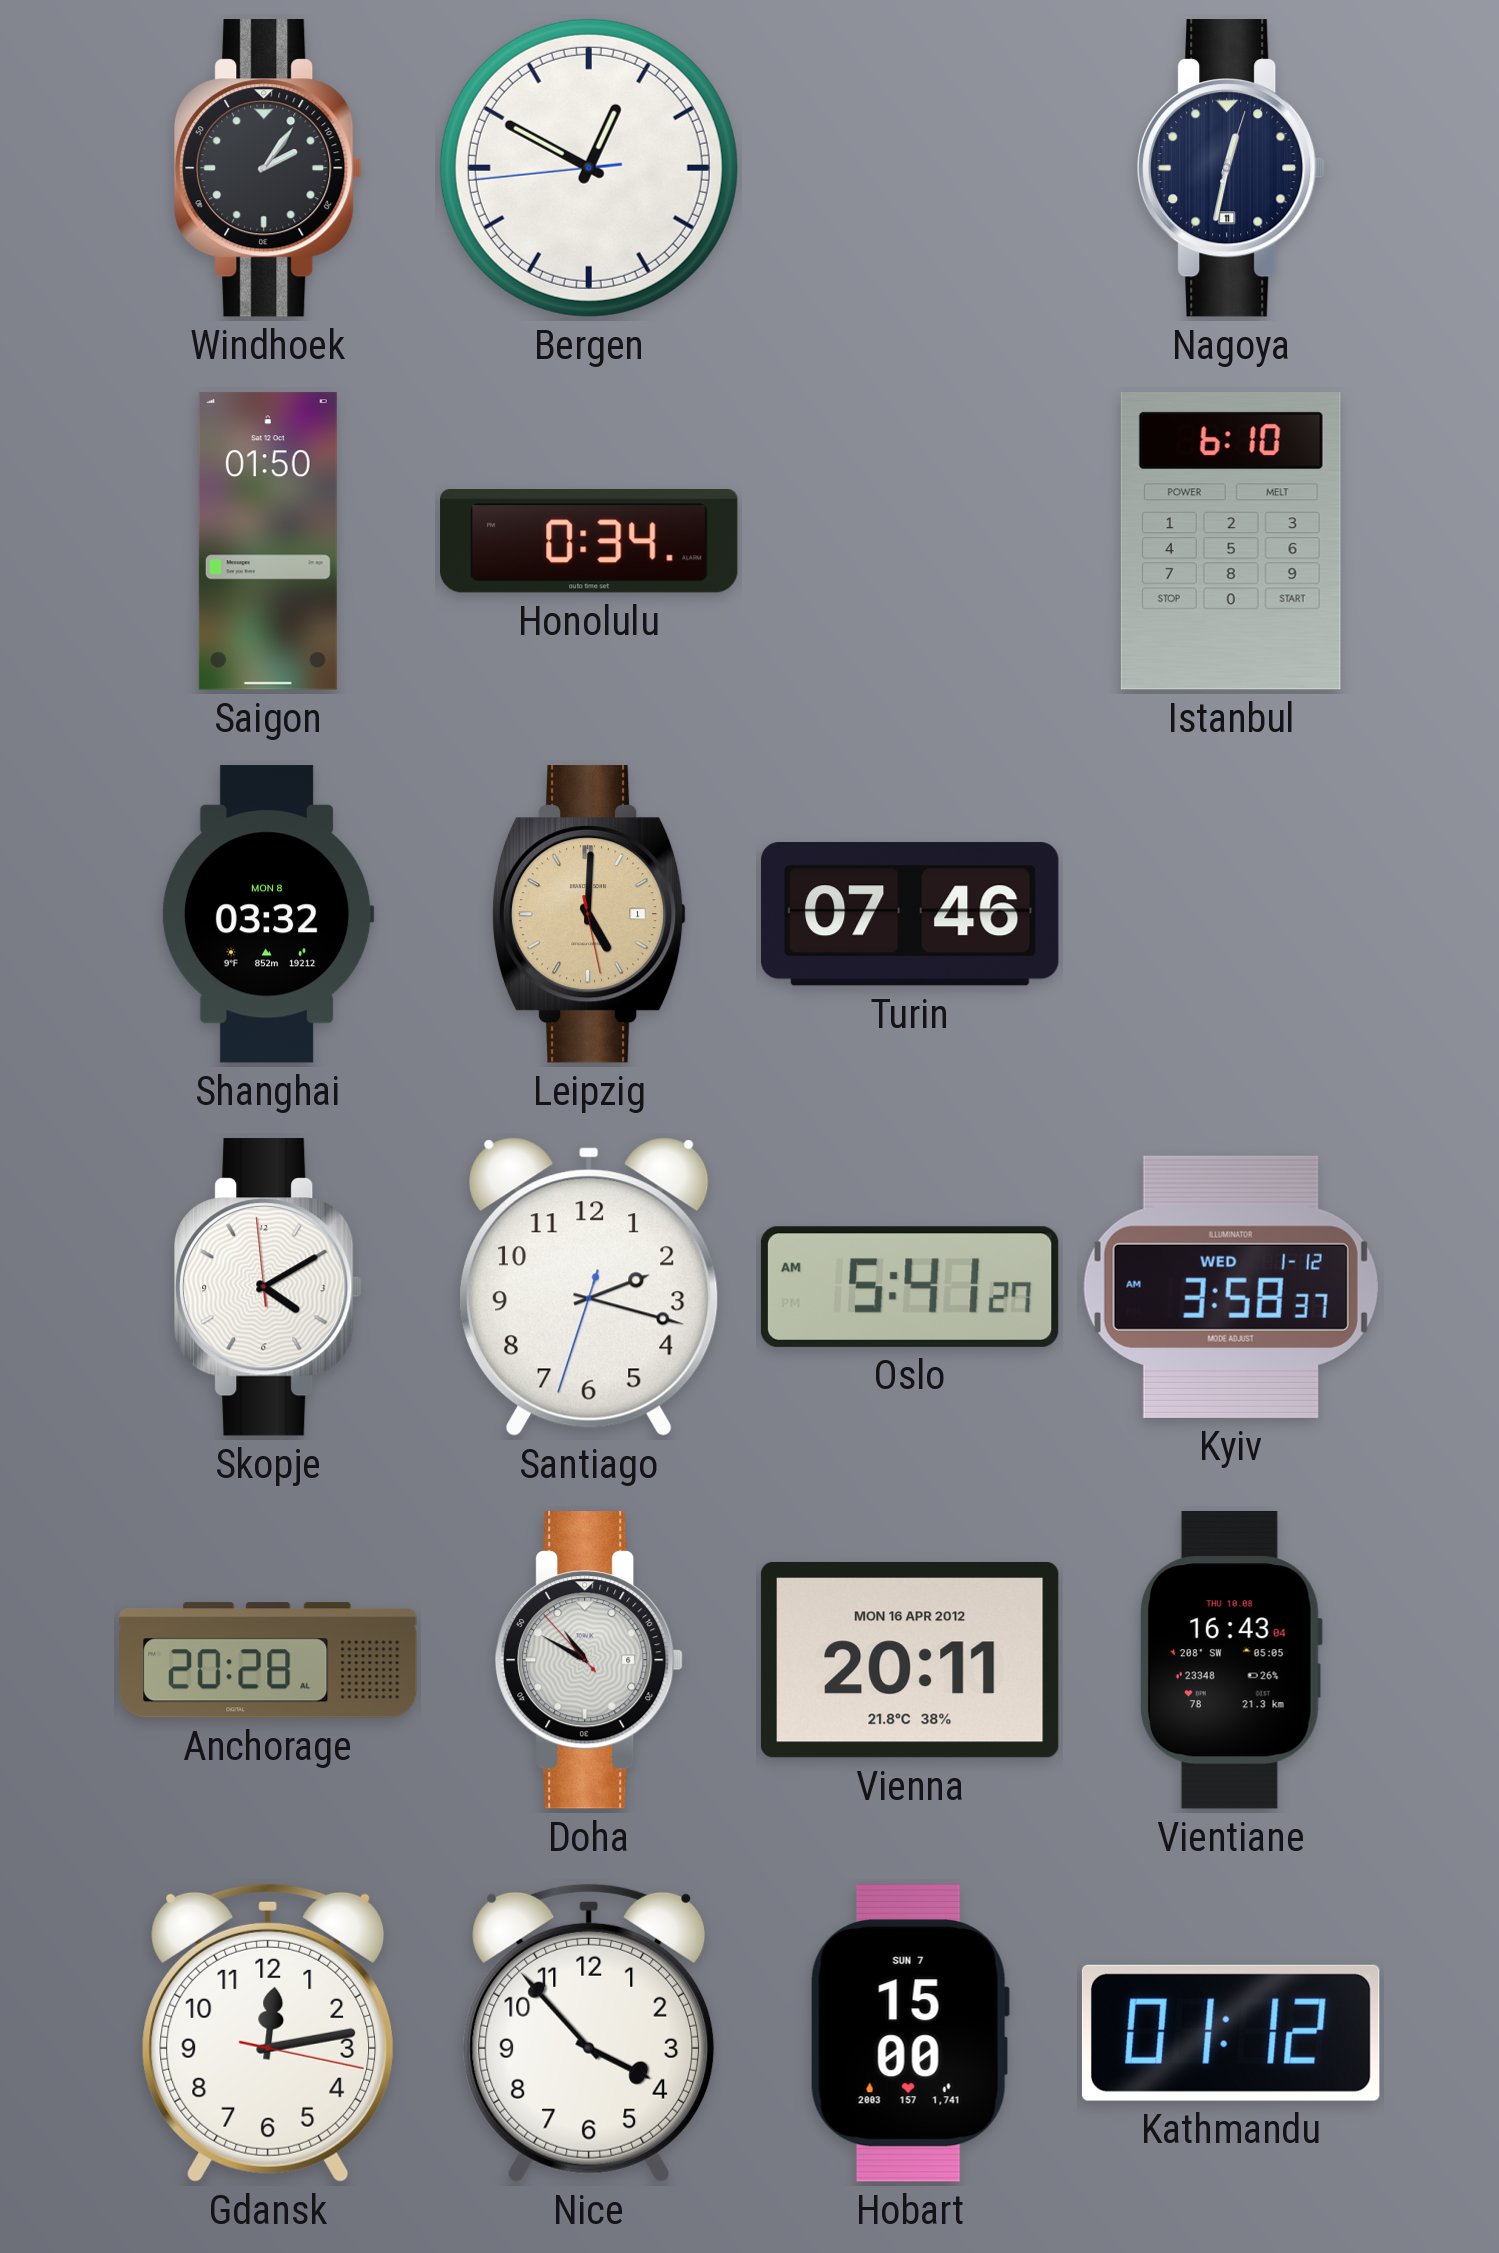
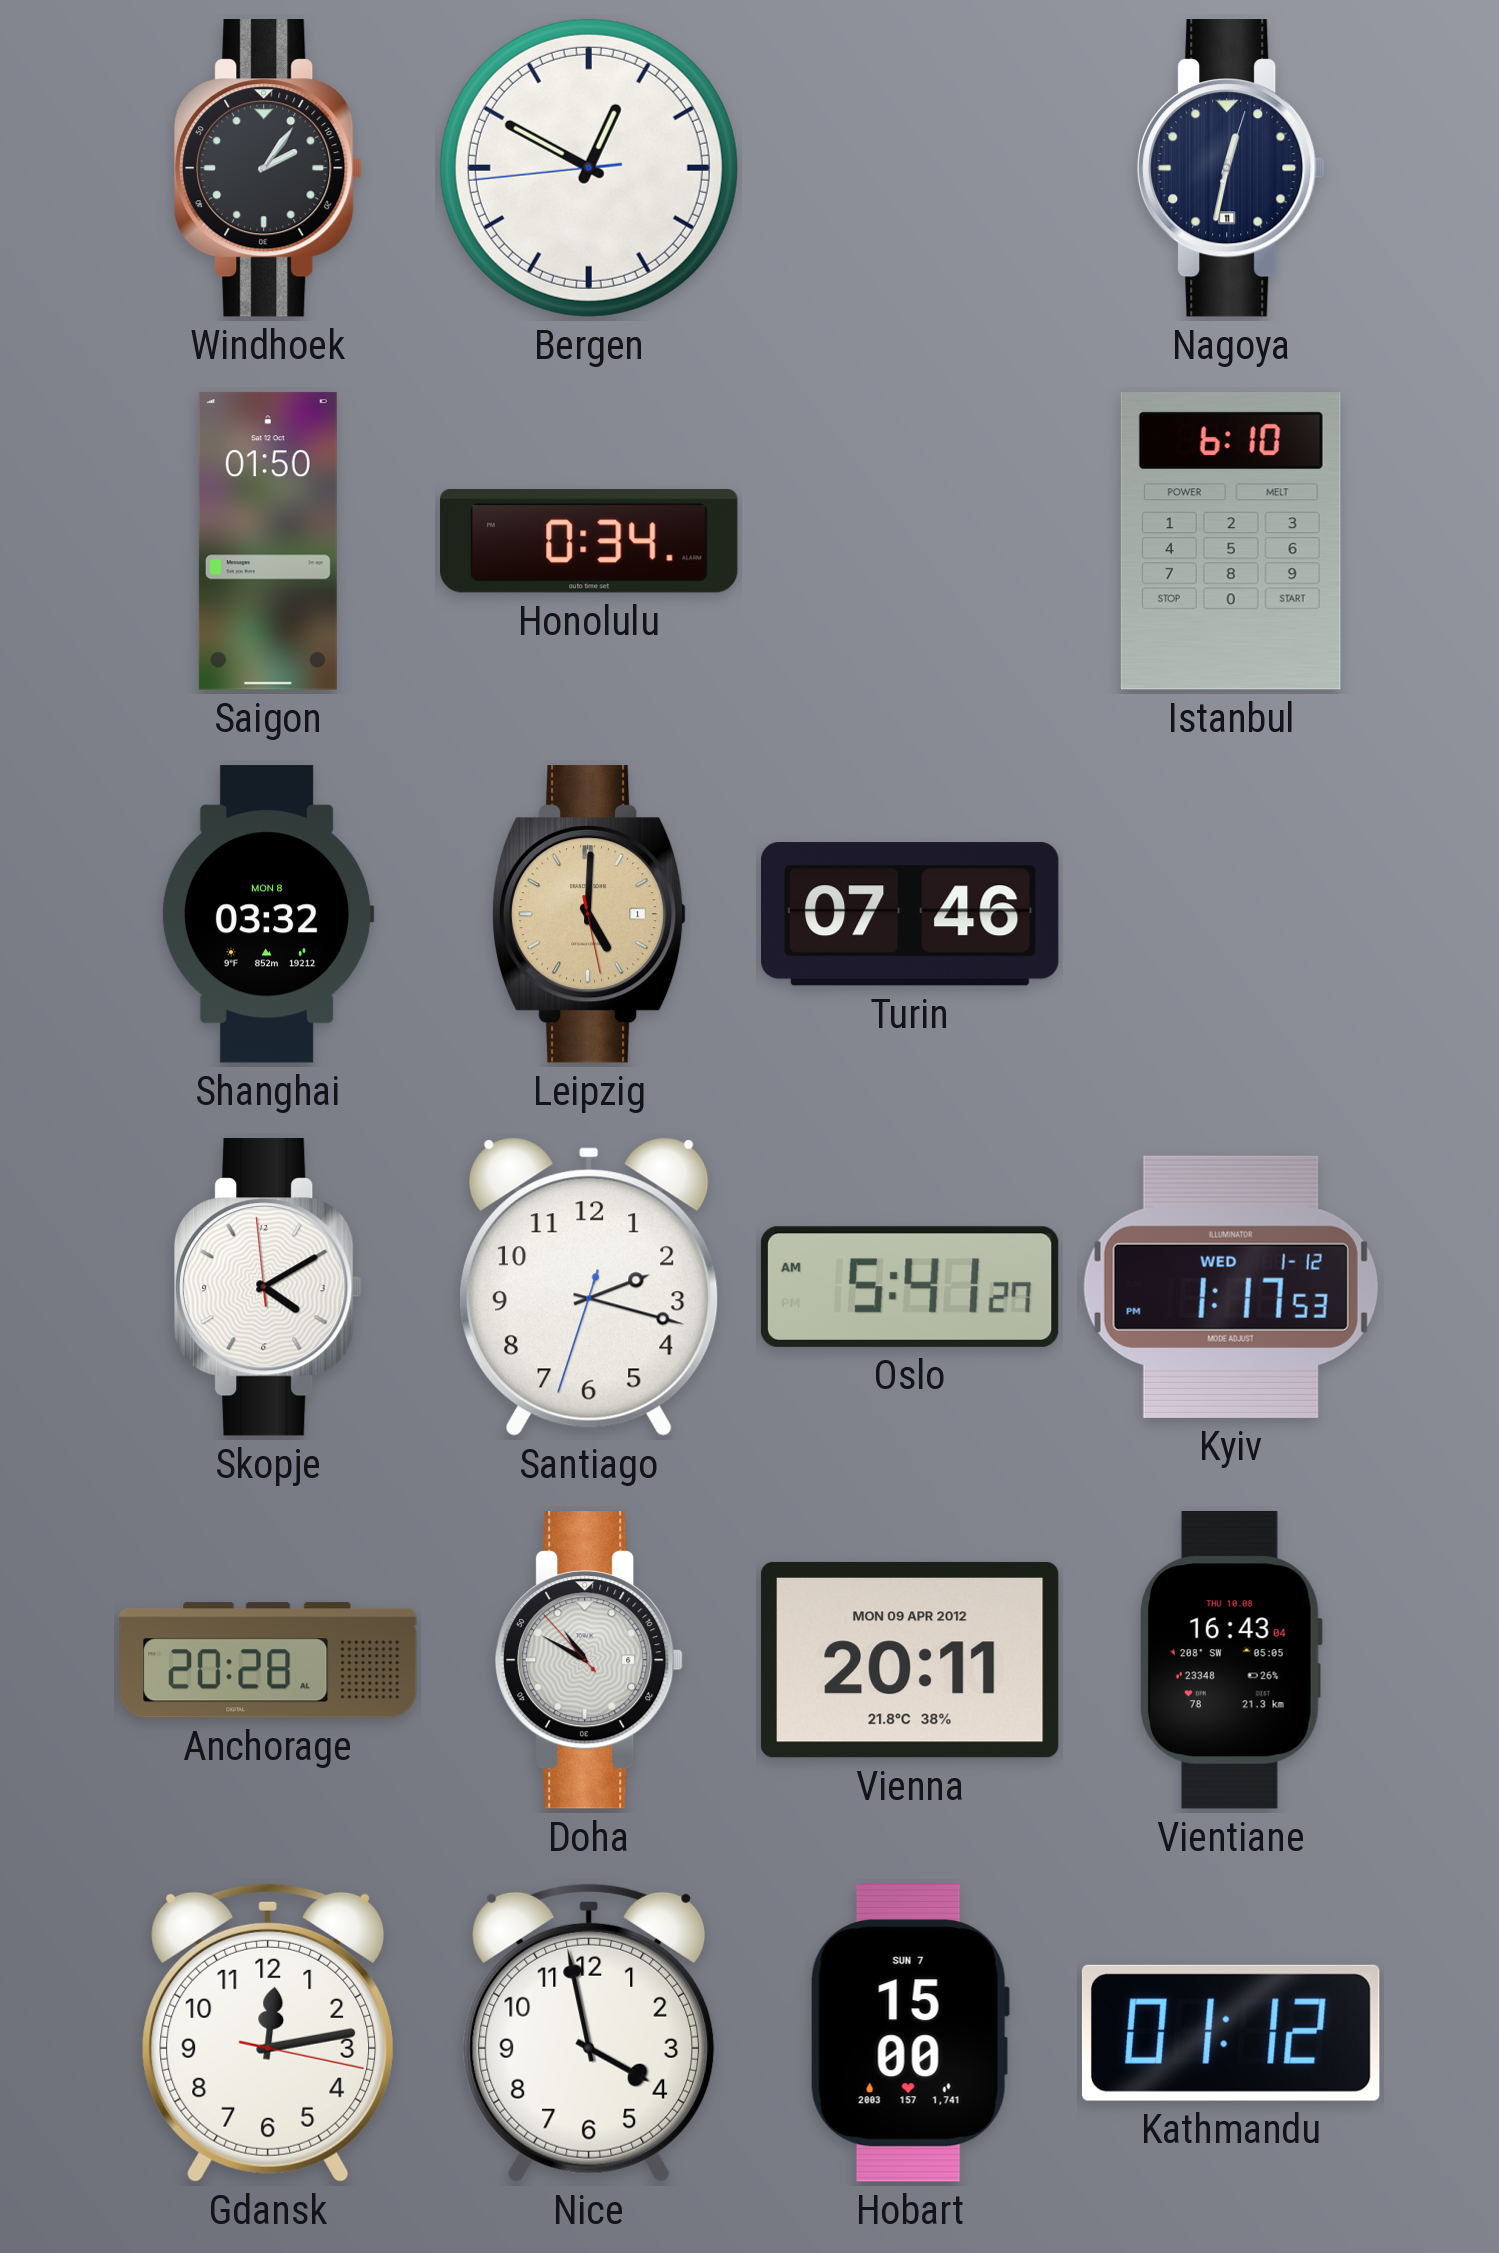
Kyiv: 3:58 -> 1:17
Vienna date: MON 16 APR 2012 -> MON 09 APR 2012
Nice: 3:53 -> 3:58
